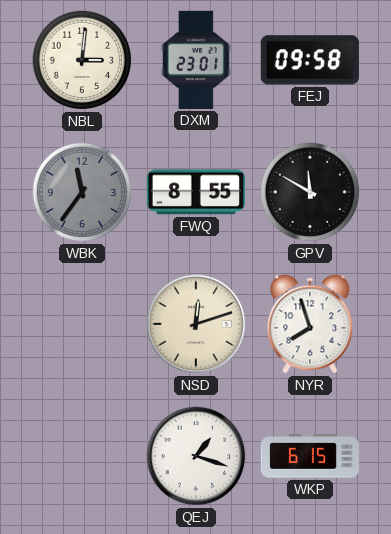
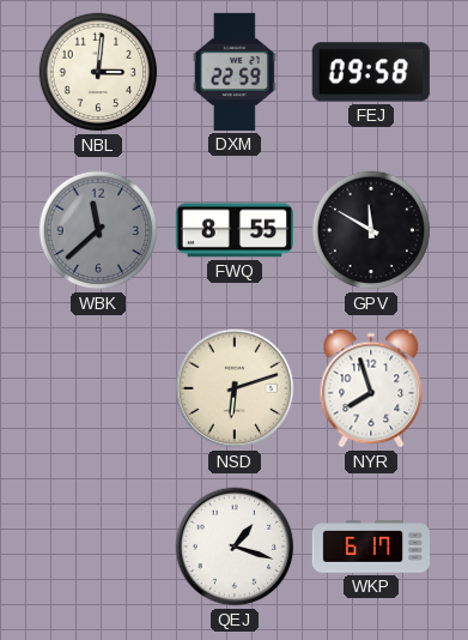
DXM: 23:01 -> 22:59
WBK: 11:36 -> 11:38
NSD: 12:12 -> 6:12
WKP: 6:15 -> 6:17
